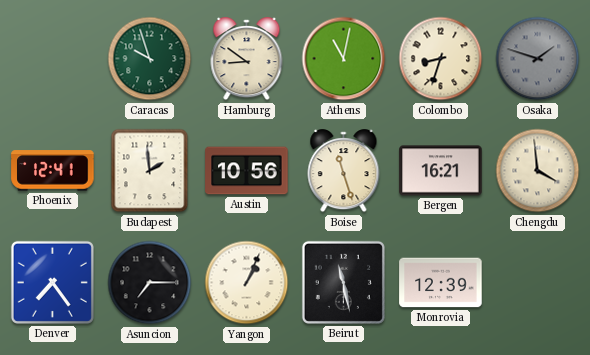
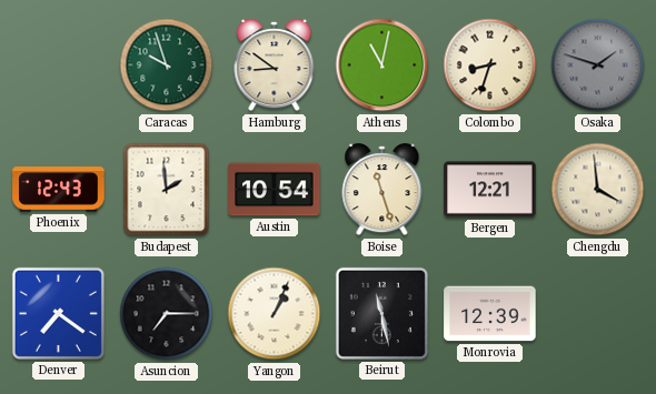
Phoenix: 12:41 -> 12:43
Austin: 10:56 -> 10:54
Bergen: 16:21 -> 12:21
Denver: 7:24 -> 7:21
